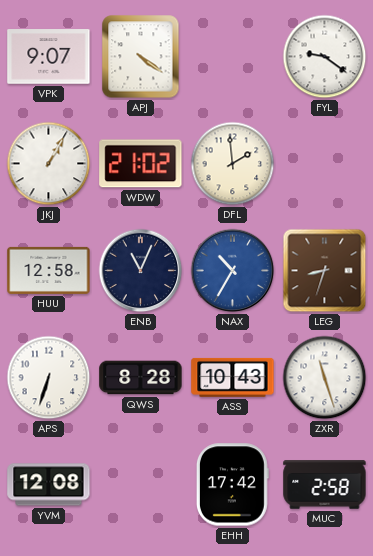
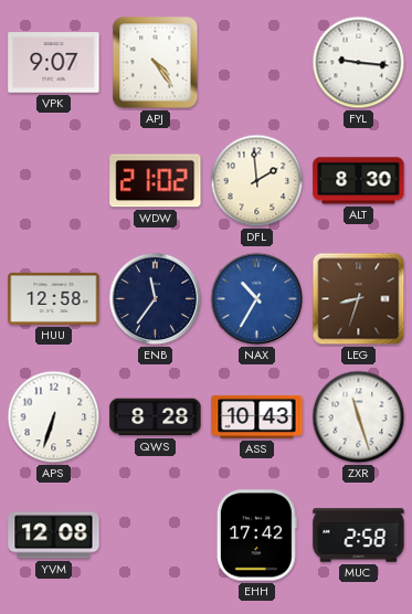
APJ: 4:21 -> 4:24
FYL: 9:21 -> 9:16
JKJ: 1:05 -> none
ALT: none -> 8:30
ENB: 11:04 -> 11:36
